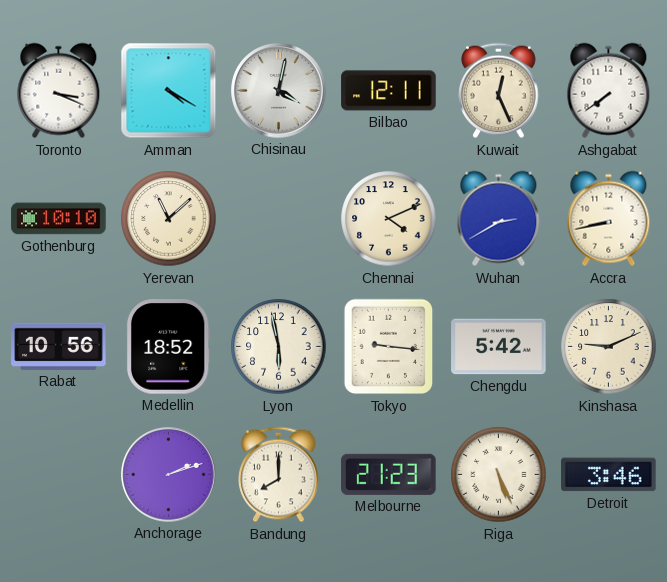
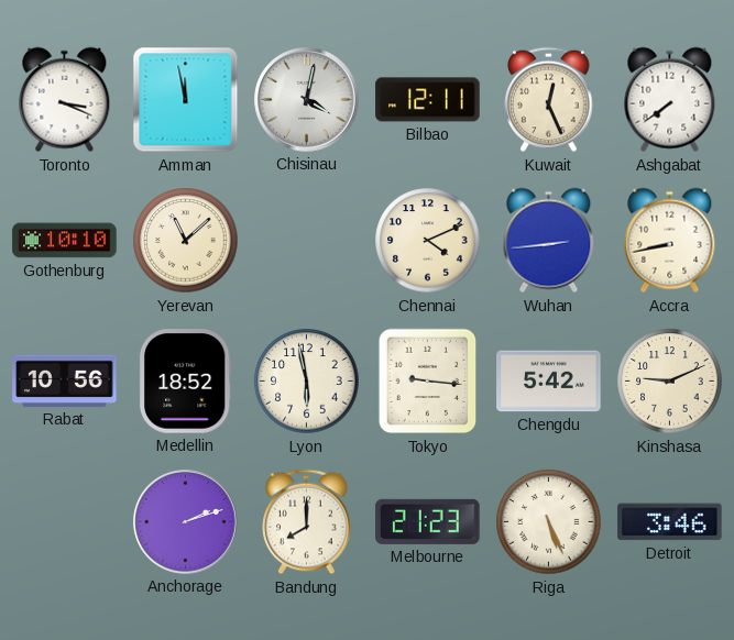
Amman: 4:20 -> 11:58
Wuhan: 2:40 -> 2:44
